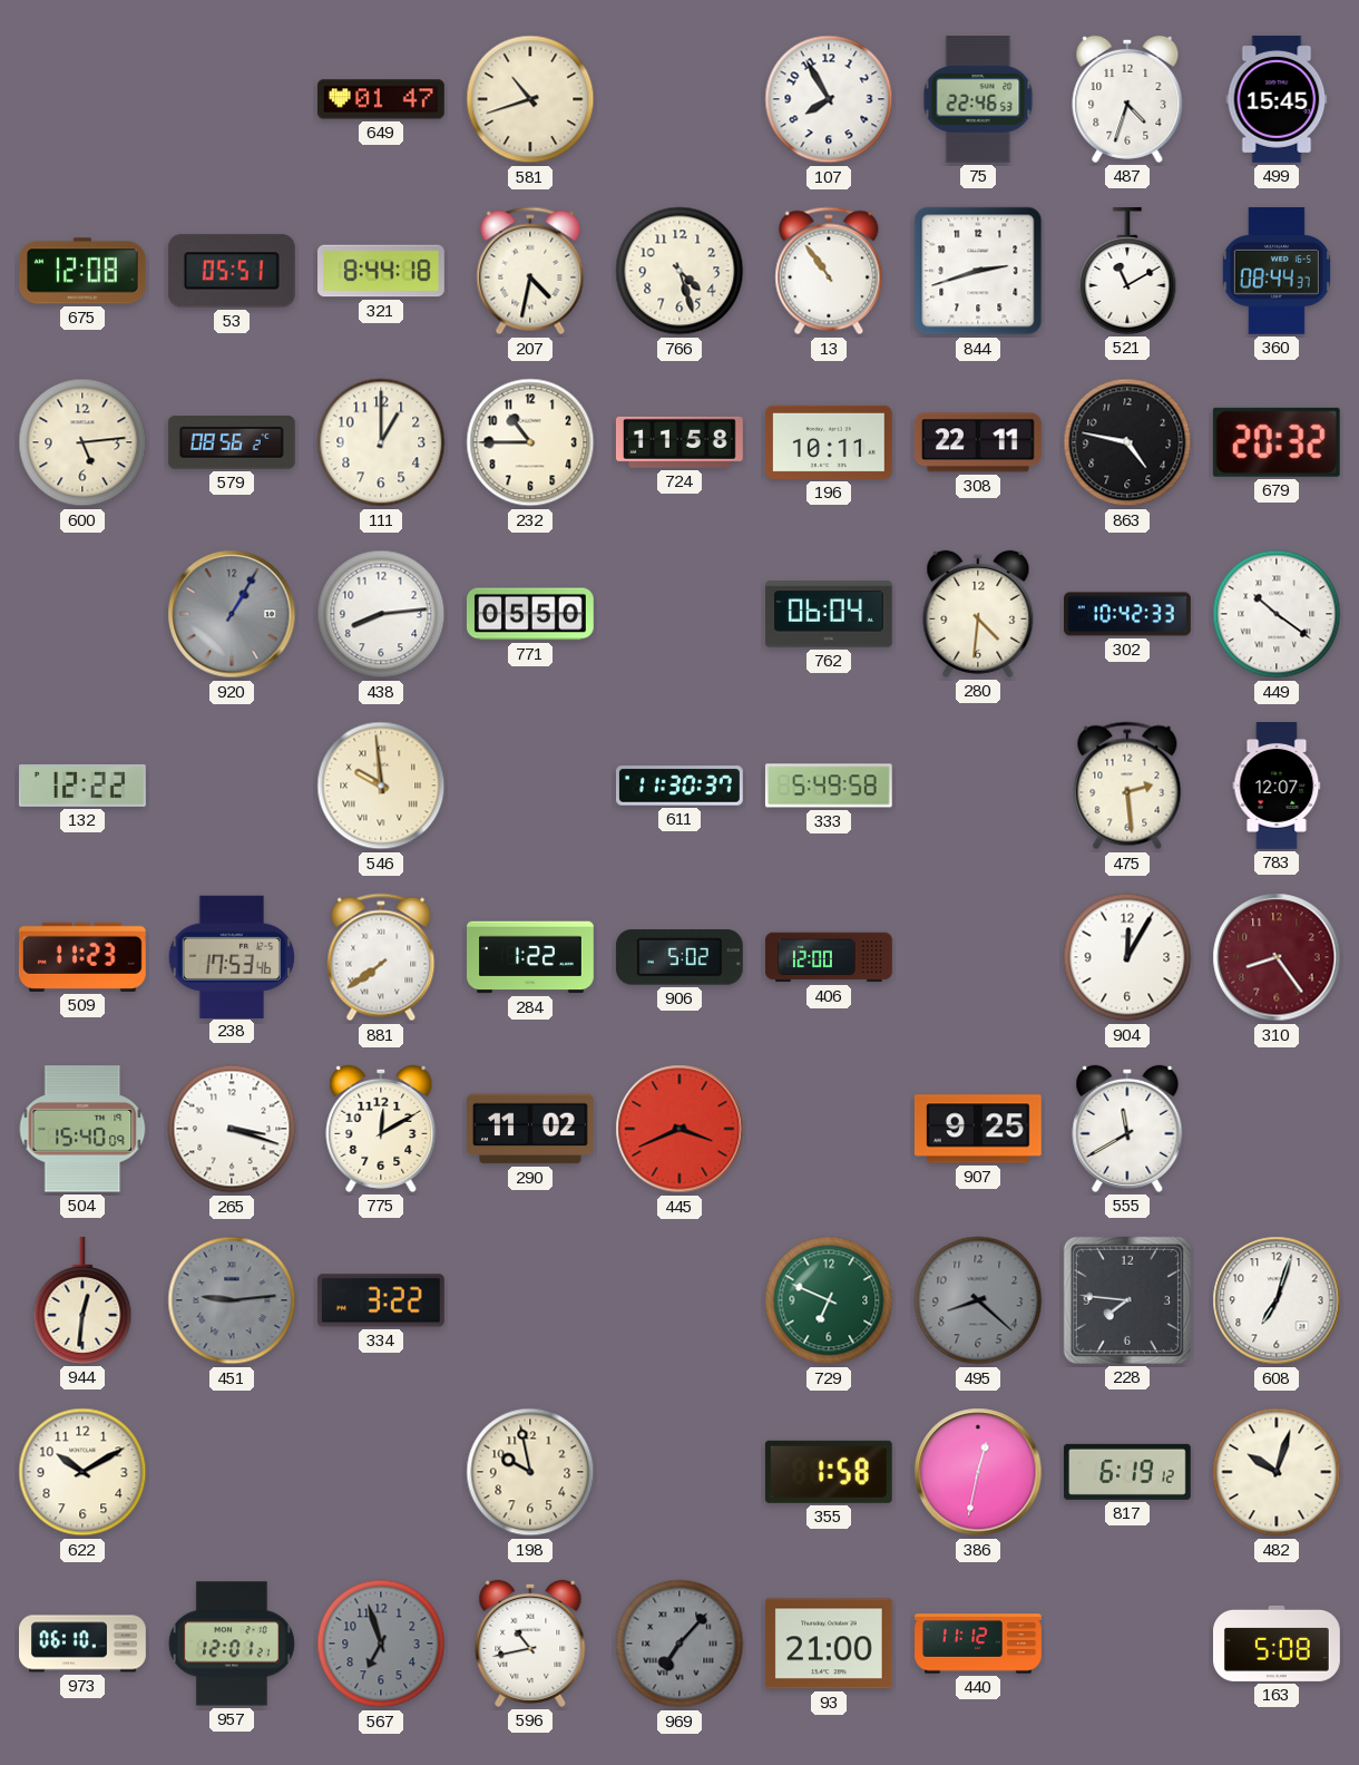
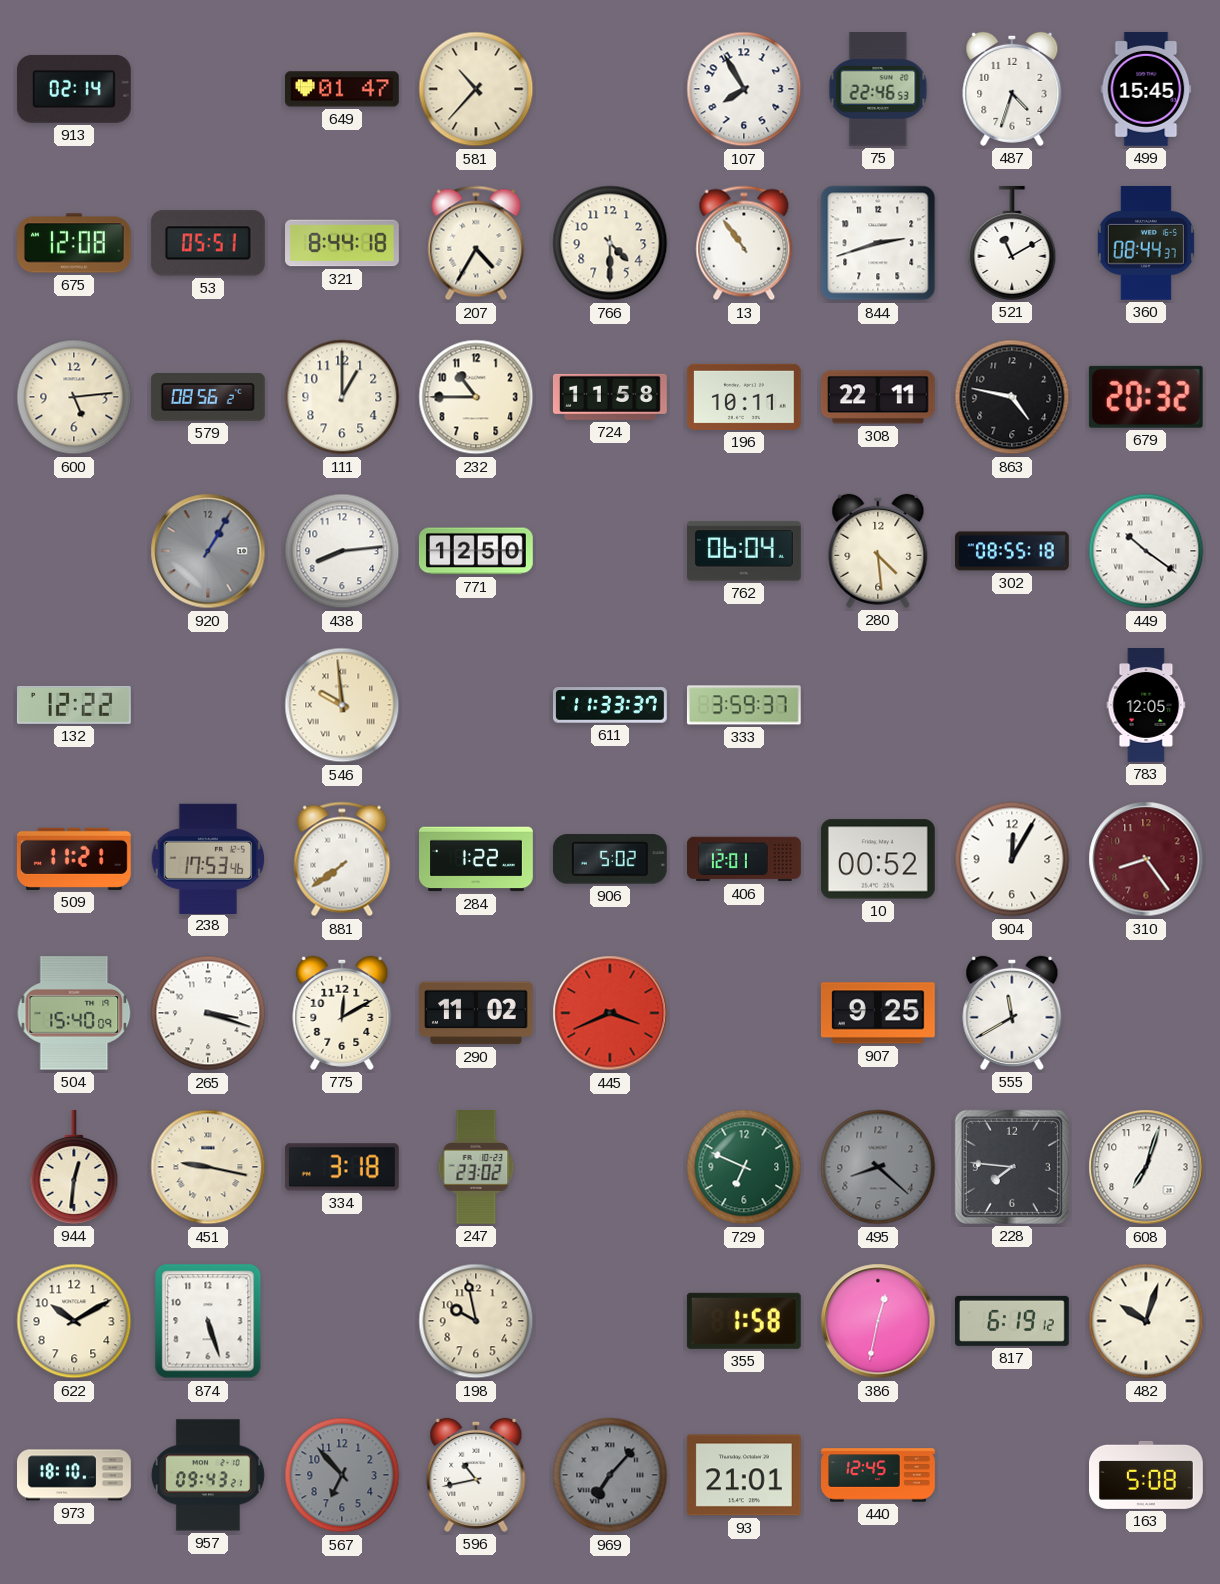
913: none -> 02:14
581: 10:42 -> 10:37
207: 4:32 -> 4:35
766: 4:27 -> 4:30
771: 05:50 -> 12:50
280: 4:31 -> 4:29
302: 10:42 -> 08:55
611: 11:30 -> 11:33
333: 5:49 -> 3:59
475: 2:29 -> none
783: 12:07 -> 12:05
509: 11:23 -> 11:21
406: 12:00 -> 12:01
10: none -> 00:52
451: 9:14 -> 9:17
451 dial: grey -> cream
334: 3:22 -> 3:18
247: none -> 23:02
874: none -> 5:27
973: 06:10 -> 18:10
957: 12:01 -> 09:43
567: 6:57 -> 6:53
93: 21:00 -> 21:01
440: 11:12 -> 12:45
